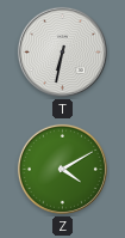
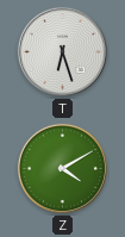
T: 6:32 -> 6:27
